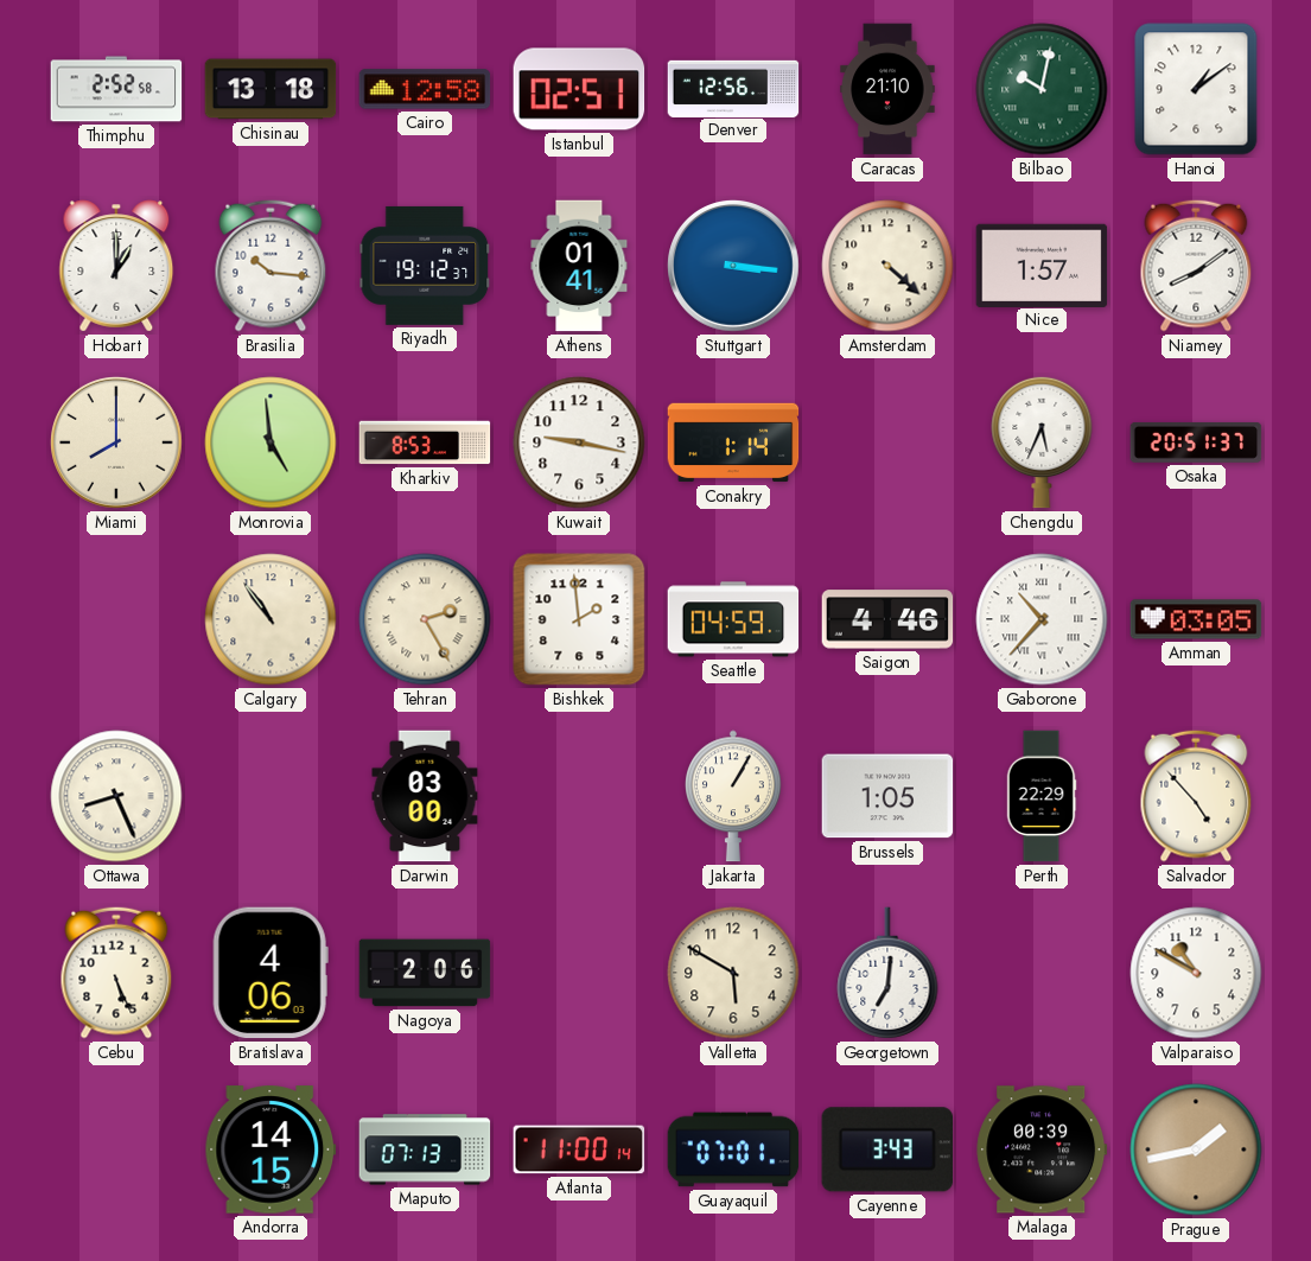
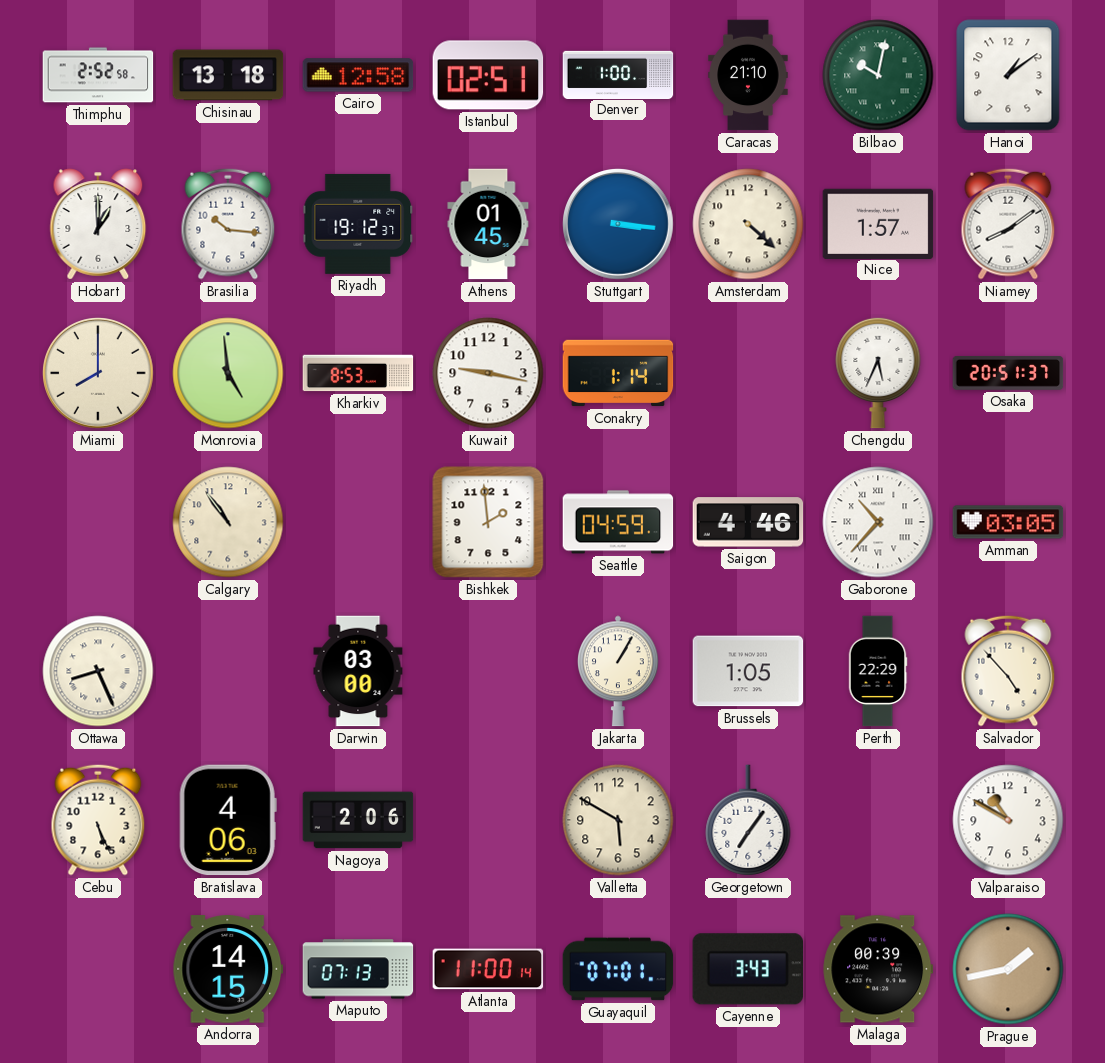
Denver: 12:56 -> 1:00
Athens: 01:41 -> 01:45
Tehran: 2:25 -> none
Georgetown: 7:01 -> 7:06
